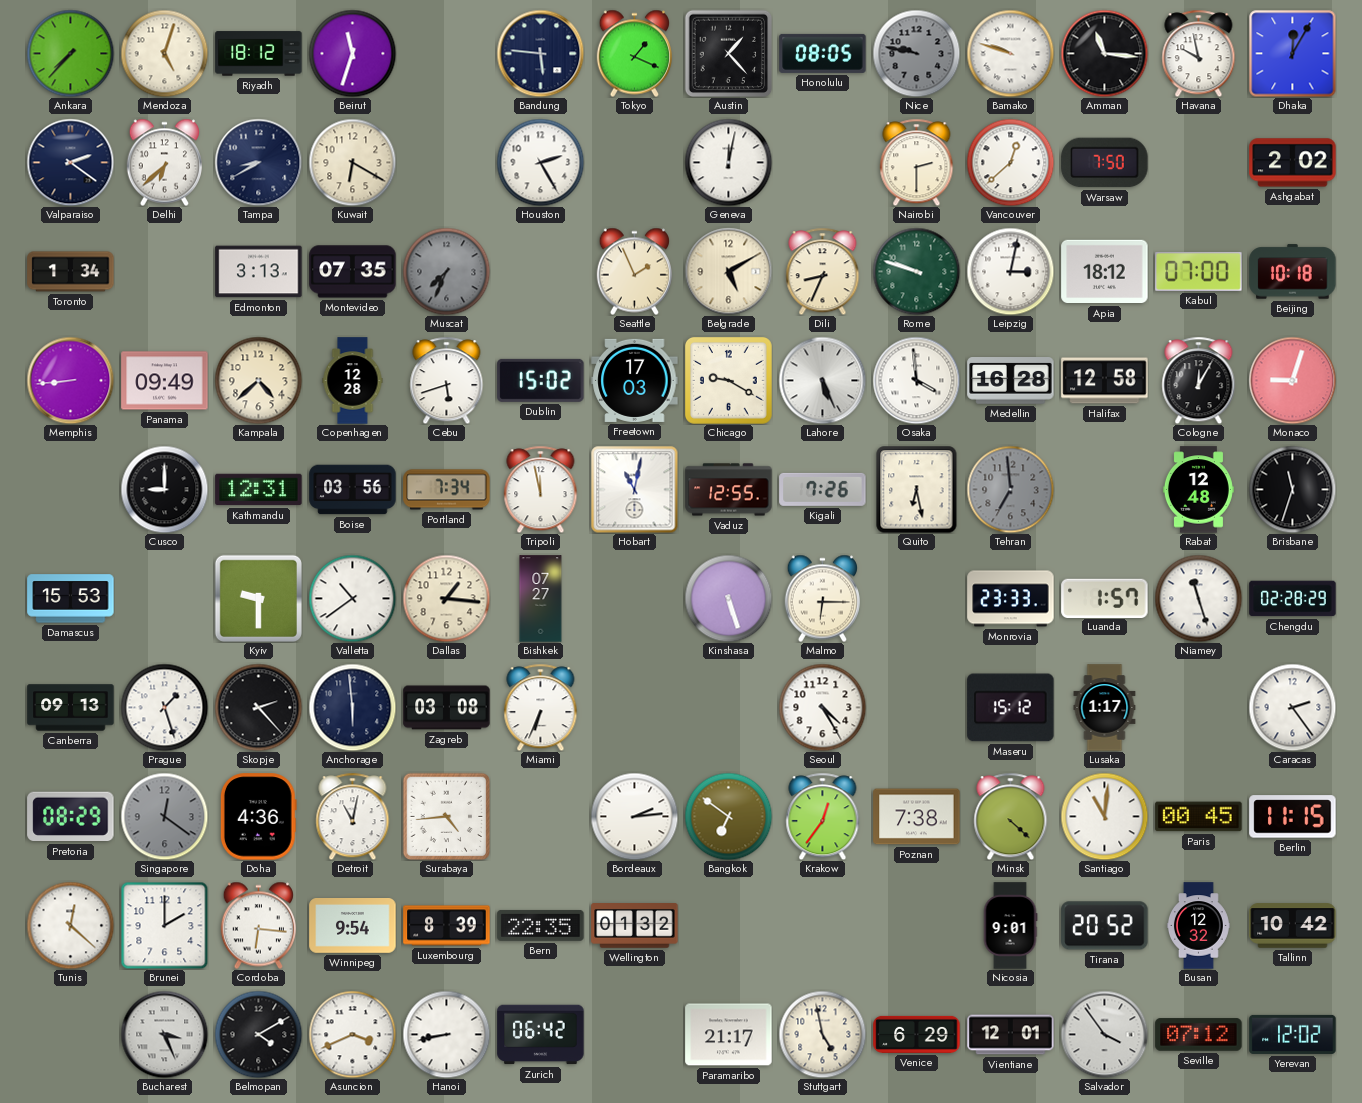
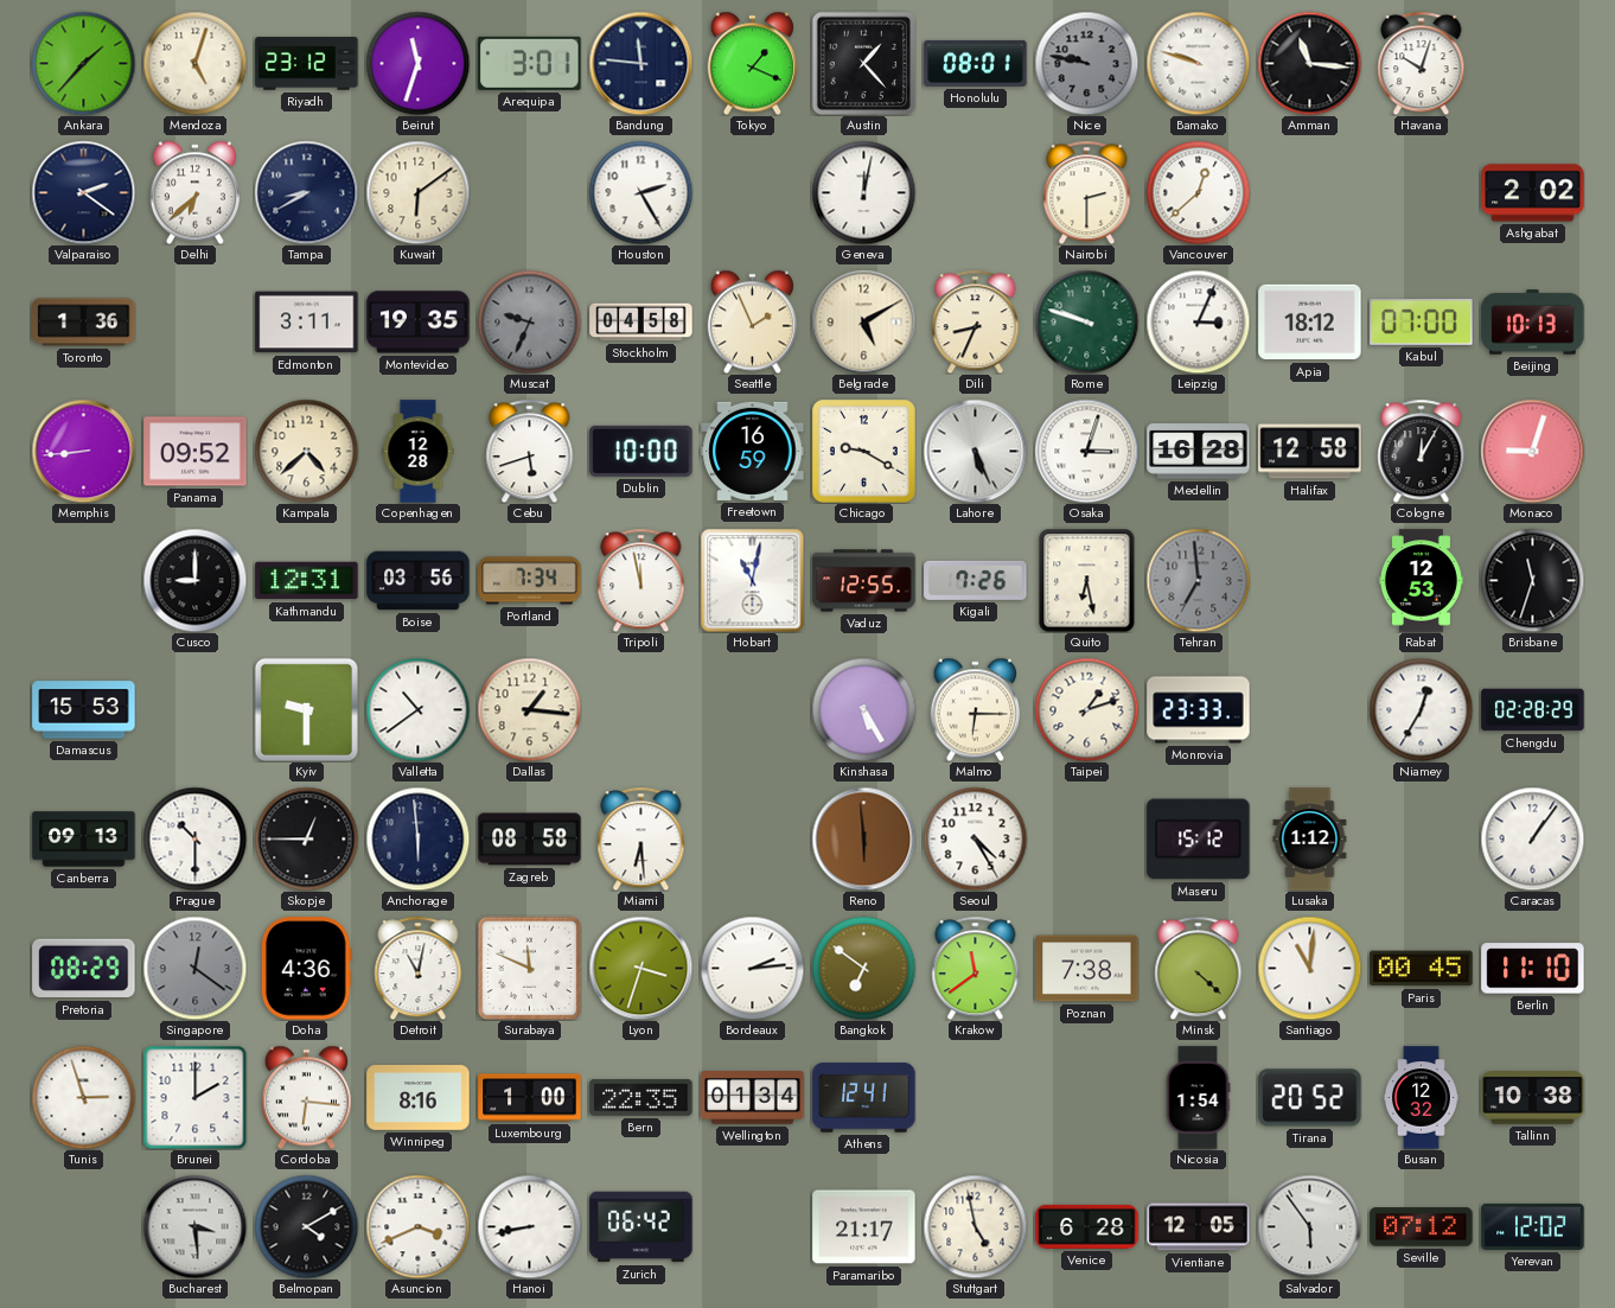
Ankara: 7:37 -> 1:37
Riyadh: 18:12 -> 23:12
Arequipa: none -> 3:01
Bandung: 5:46 -> 11:46
Honolulu: 08:05 -> 08:01
Havana: 9:58 -> 10:03
Dhaka: 12:05 -> none
Kuwait: 6:20 -> 6:09
Warsaw: 7:50 -> none
Toronto: 1:34 -> 1:36
Edmonton: 3:13 -> 3:11
Montevideo: 07:35 -> 19:35
Muscat: 7:34 -> 9:34
Stockholm: none -> 04:58
Leipzig: 3:02 -> 3:04
Beijing: 10:18 -> 10:13
Panama: 09:49 -> 09:52
Dublin: 15:02 -> 10:00
Freetown: 17:03 -> 16:59
Osaka: 3:59 -> 3:03
Rabat: 12:48 -> 12:53
Bishkek: 07:27 -> none
Kinshasa: 5:27 -> 5:25
Taipei: none -> 1:12
Luanda: 1:57 -> none
Niamey: 11:27 -> 12:35
Prague: 1:27 -> 10:30
Skopje: 2:23 -> 12:45
Zagreb: 03:08 -> 08:58
Miami: 6:34 -> 6:29
Reno: none -> 5:59
Lusaka: 1:17 -> 1:12
Caracas: 2:24 -> 1:06
Surabaya: 4:44 -> 11:49
Lyon: none -> 3:33
Krakow: 12:36 -> 11:39
Berlin: 11:15 -> 11:10
Tunis: 12:22 -> 2:57
Winnipeg: 9:54 -> 8:16
Luxembourg: 8:39 -> 1:00
Wellington: 01:32 -> 01:34
Athens: none -> 12:41
Nicosia: 9:01 -> 1:54
Tallinn: 10:42 -> 10:38
Bucharest: 3:26 -> 3:29
Venice: 6:29 -> 6:28
Vientiane: 12:01 -> 12:05
Salvador: 3:54 -> 5:54
